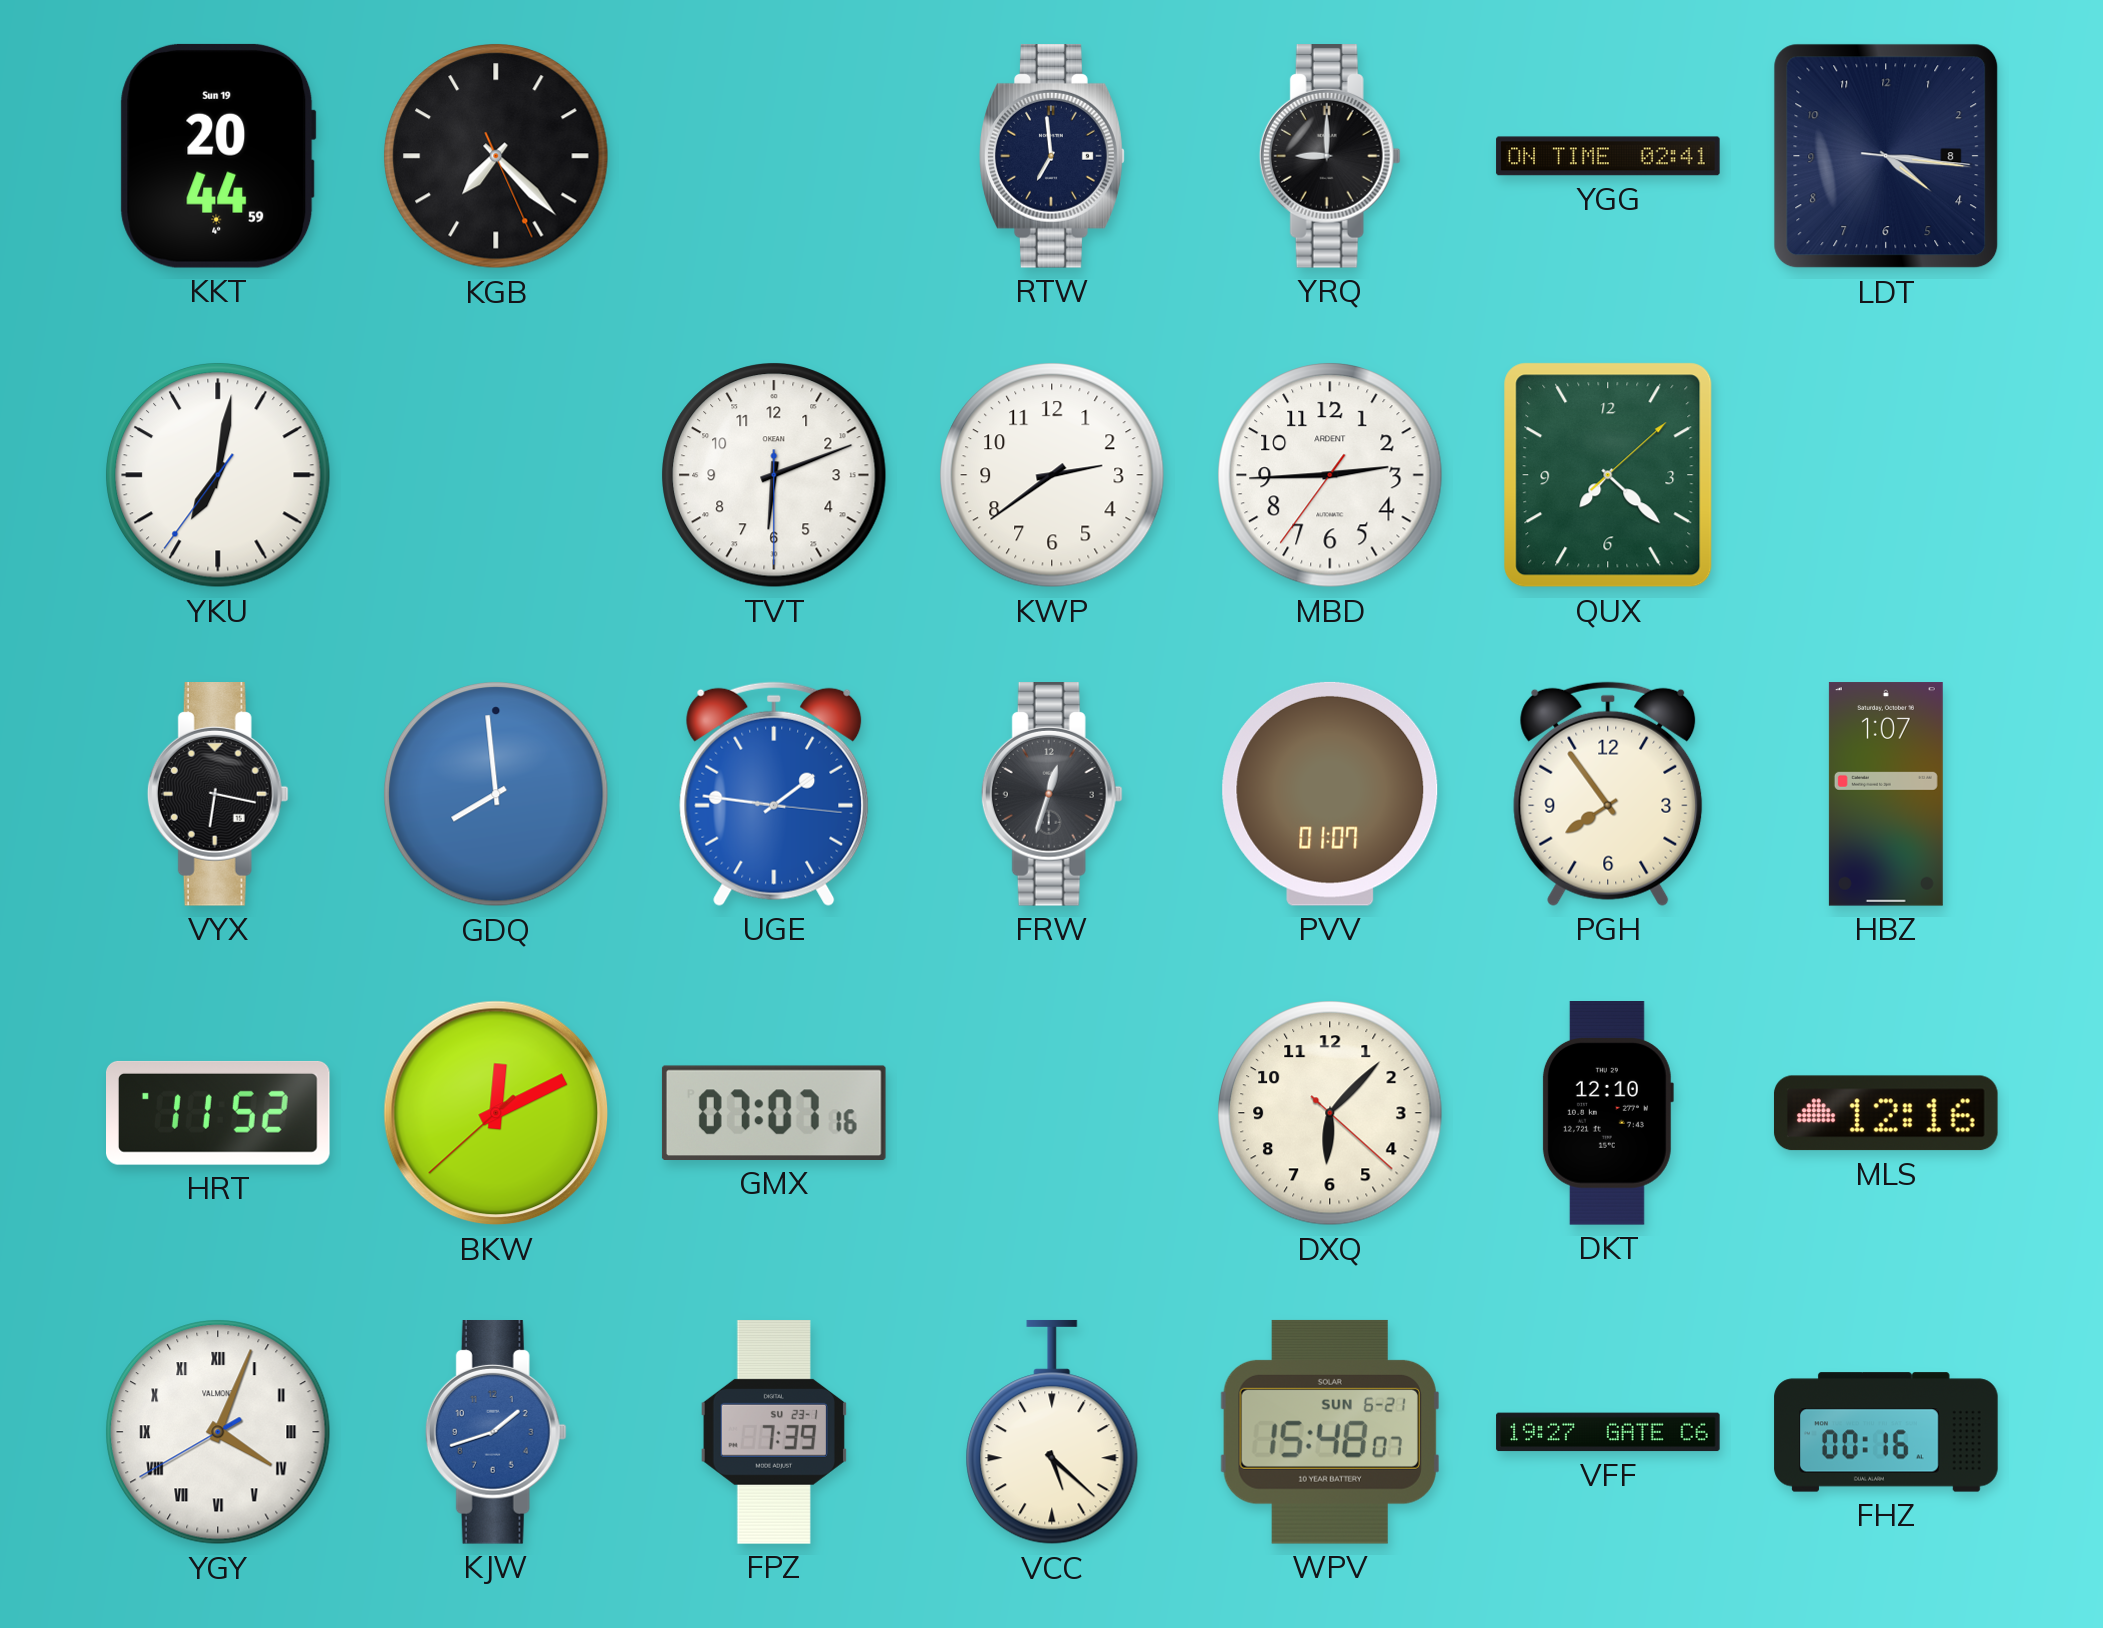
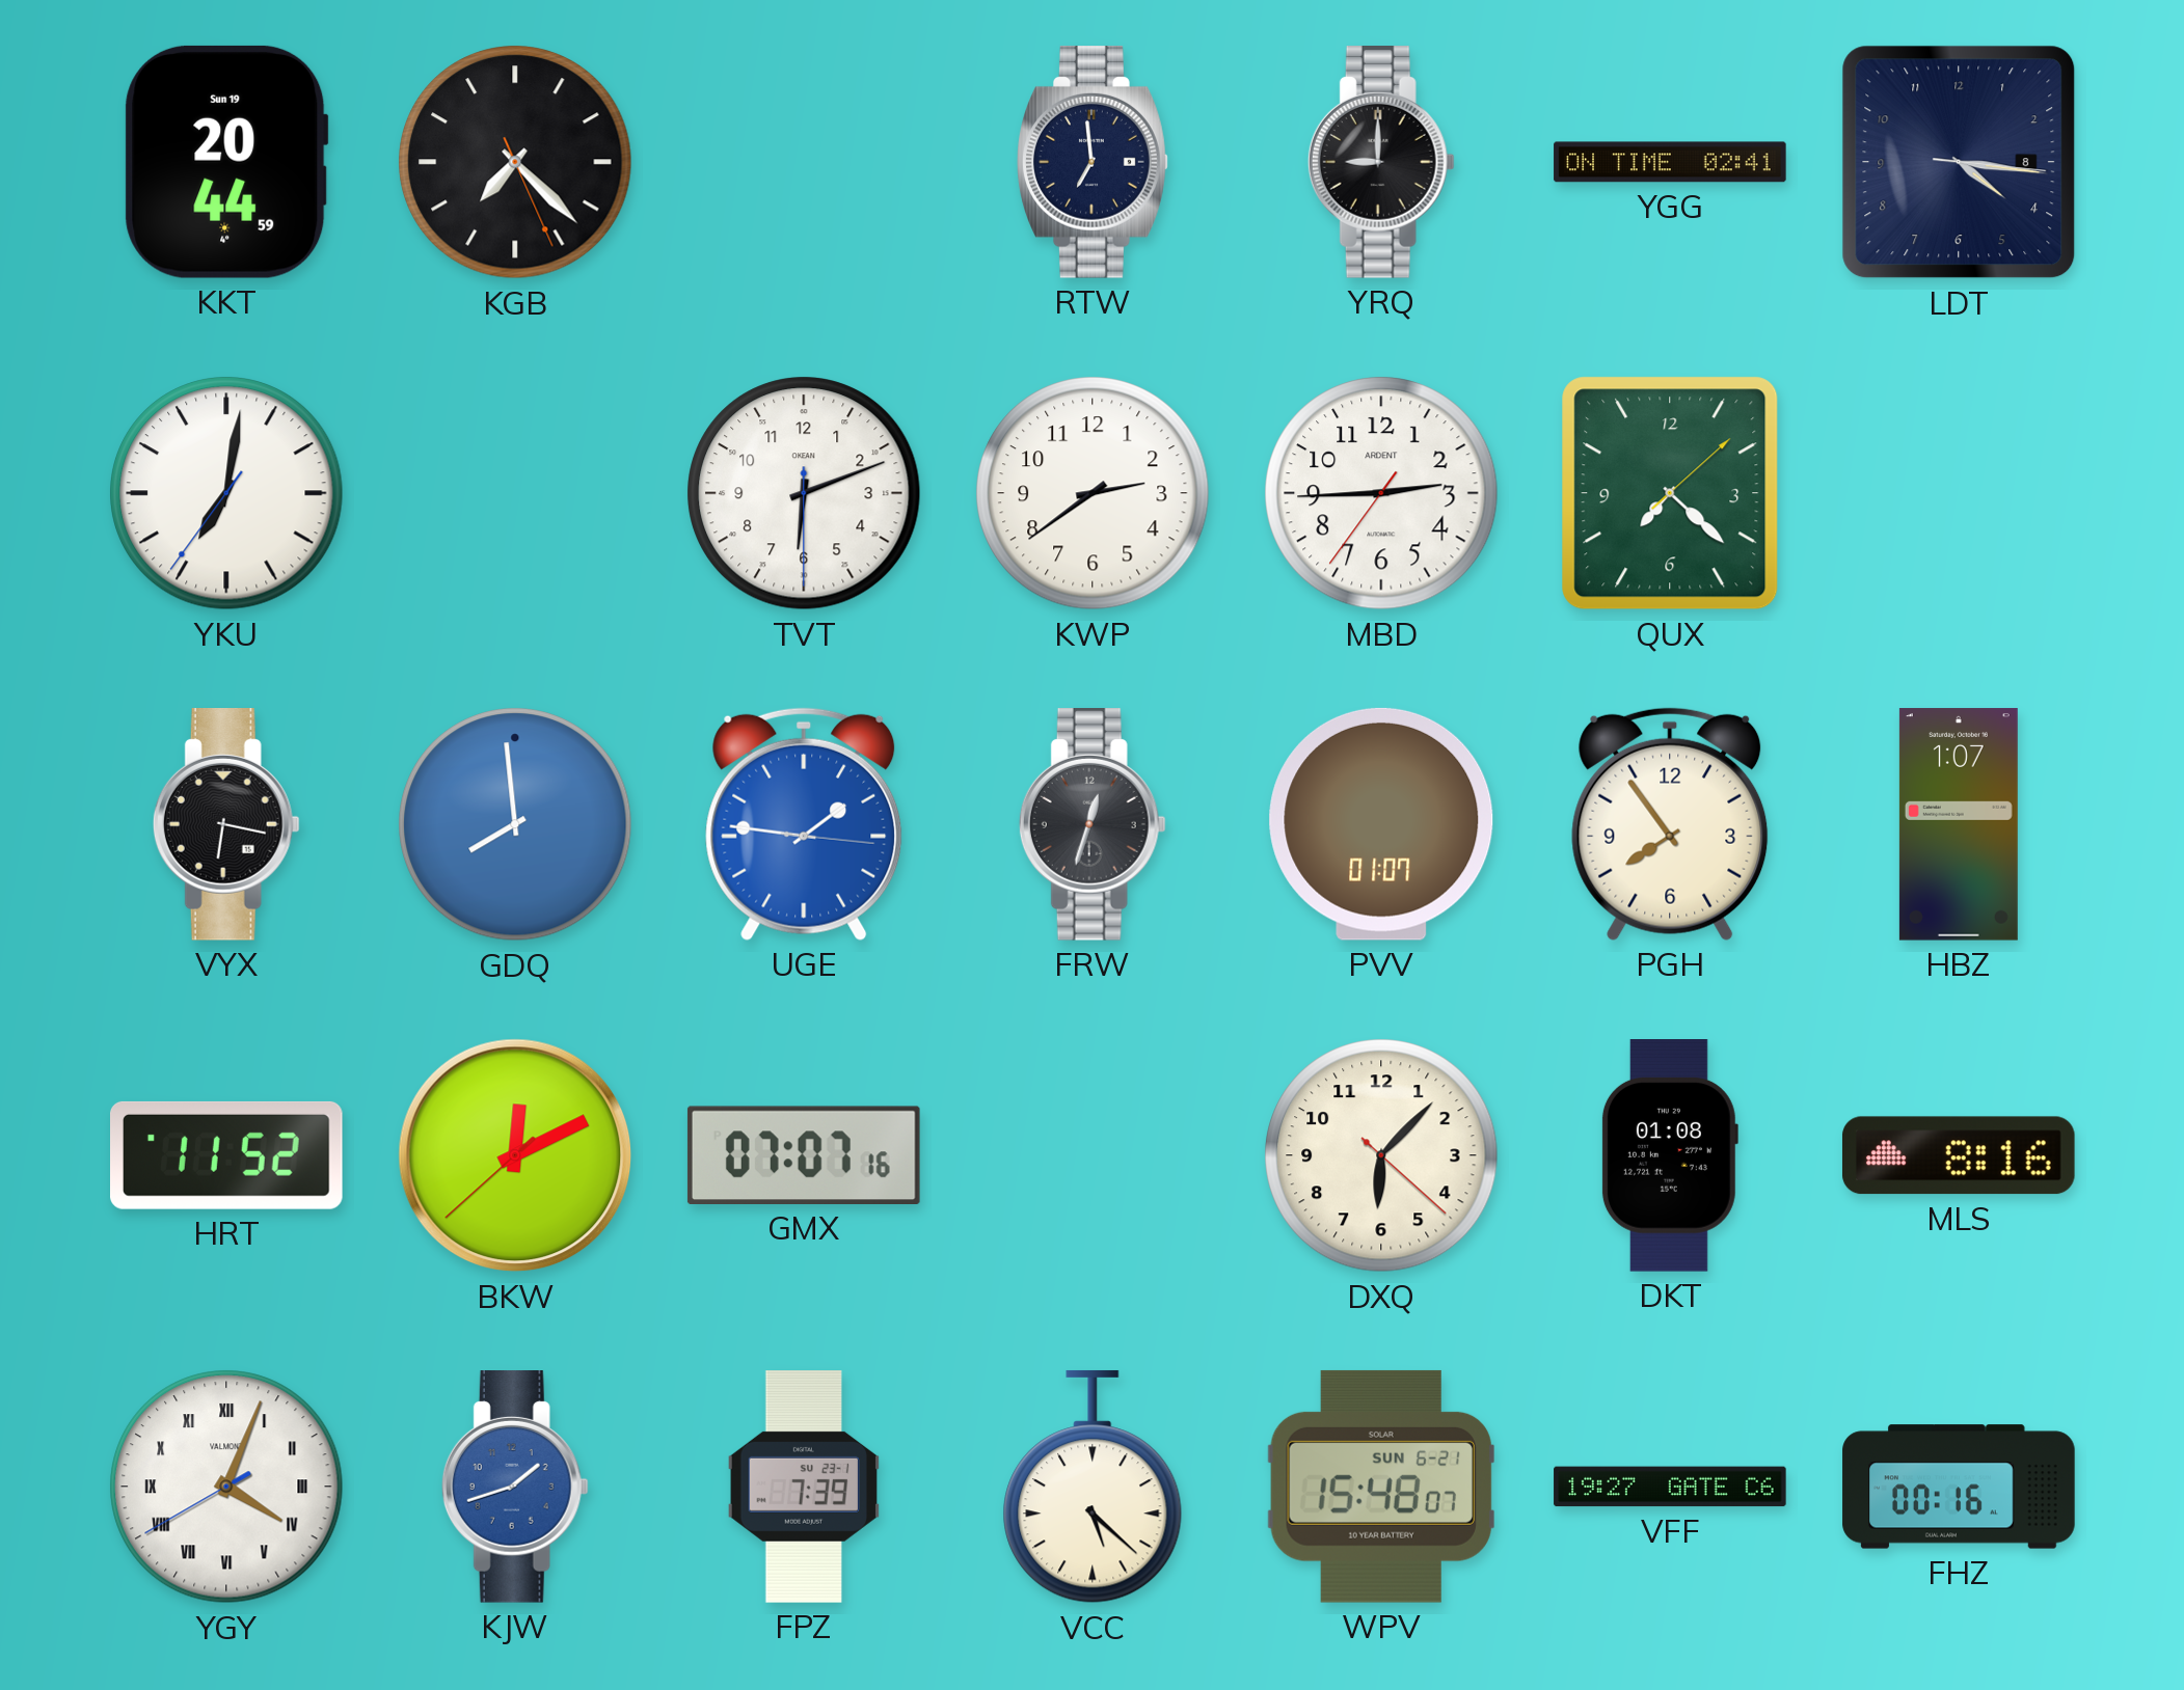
DKT: 12:10 -> 01:08
MLS: 12:16 -> 8:16
